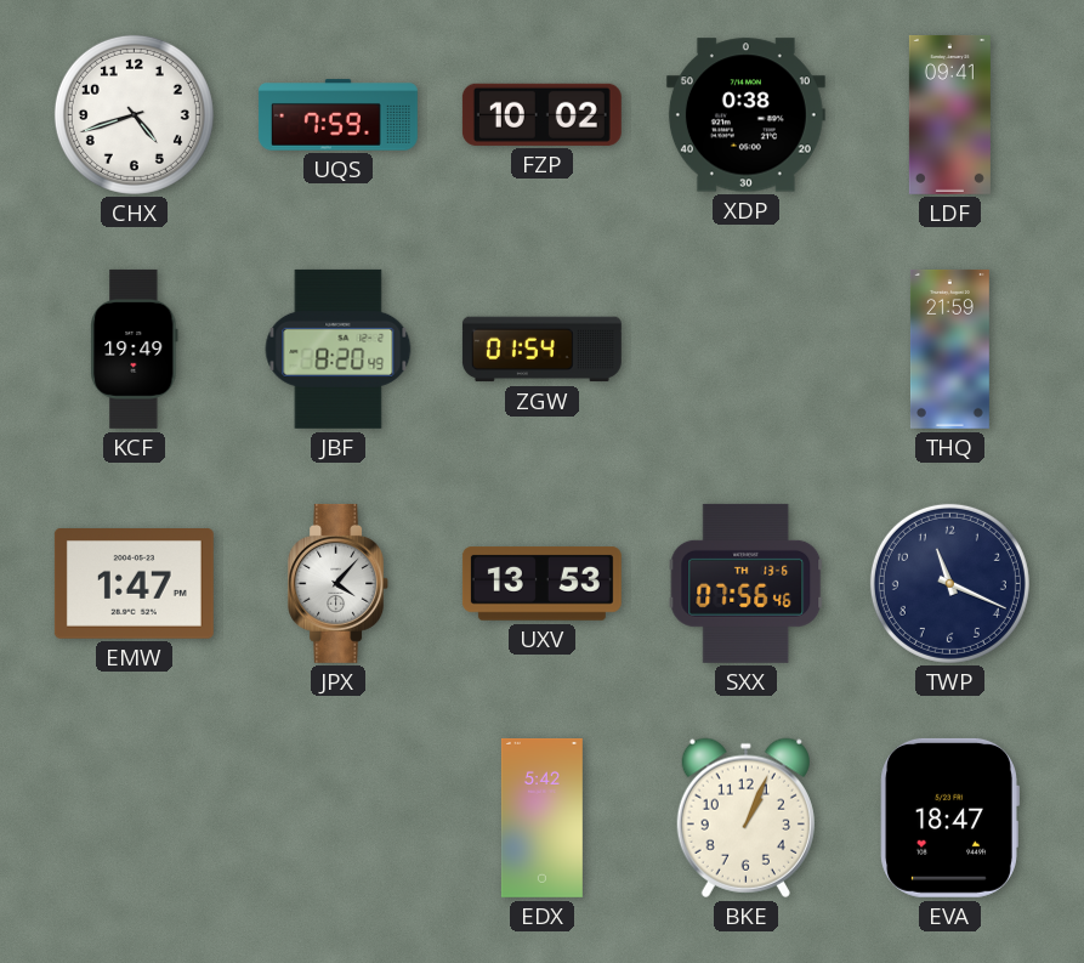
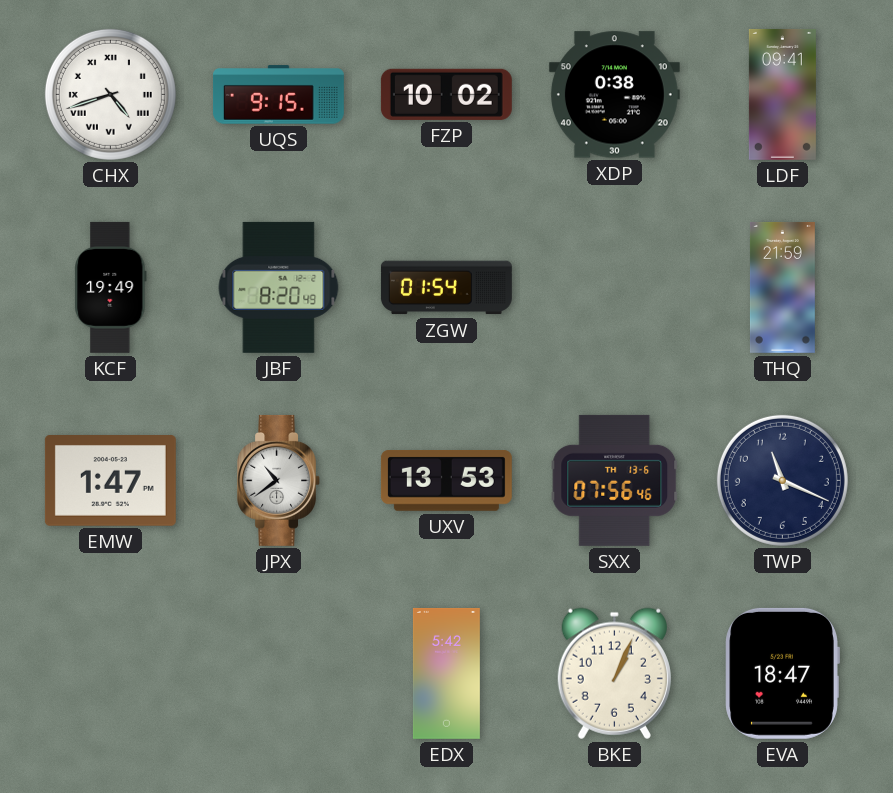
CHX numerals: Arabic -> Roman
UQS: 7:59 -> 9:15
JPX: 4:07 -> 10:39
